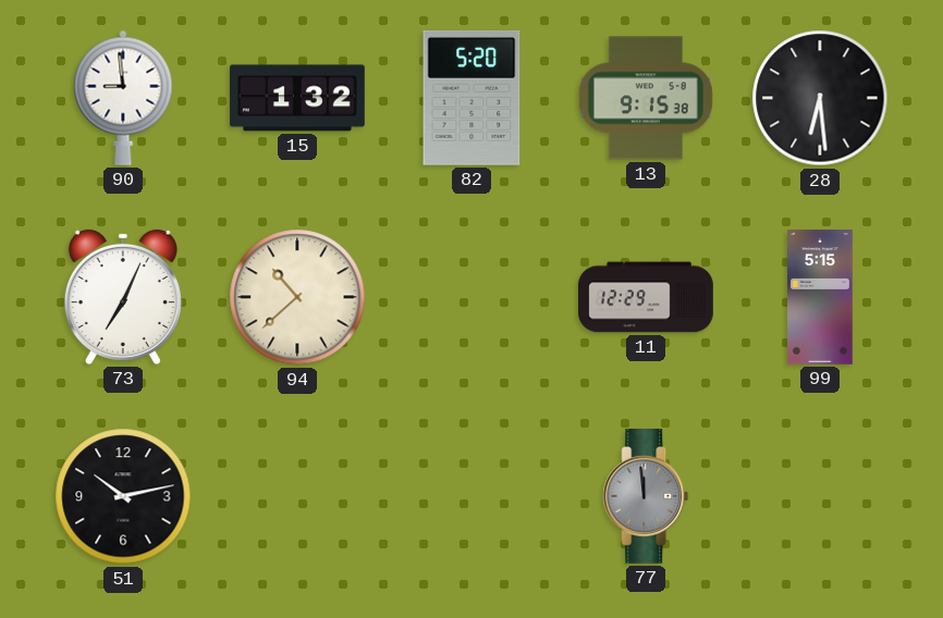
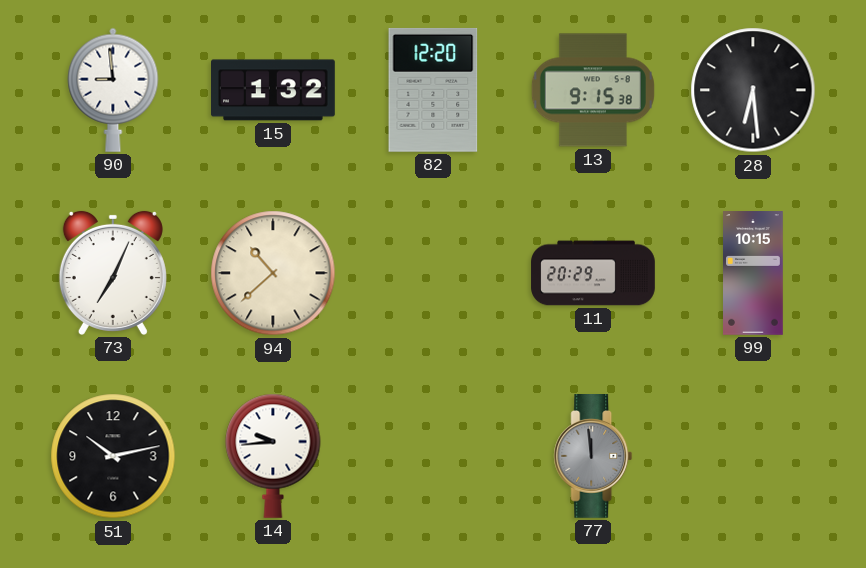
82: 5:20 -> 12:20
11: 12:29 -> 20:29
99: 5:15 -> 10:15
14: none -> 9:44
